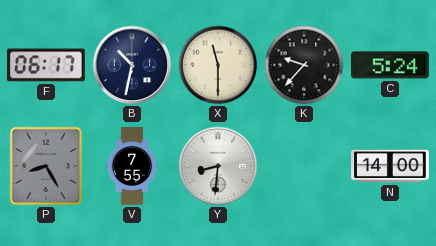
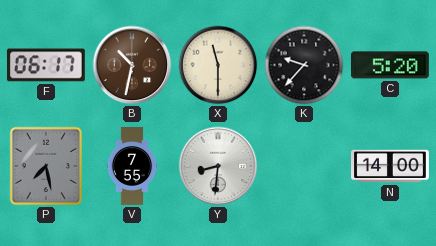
B dial: navy -> brown
C: 5:24 -> 5:20
P: 8:25 -> 7:28
